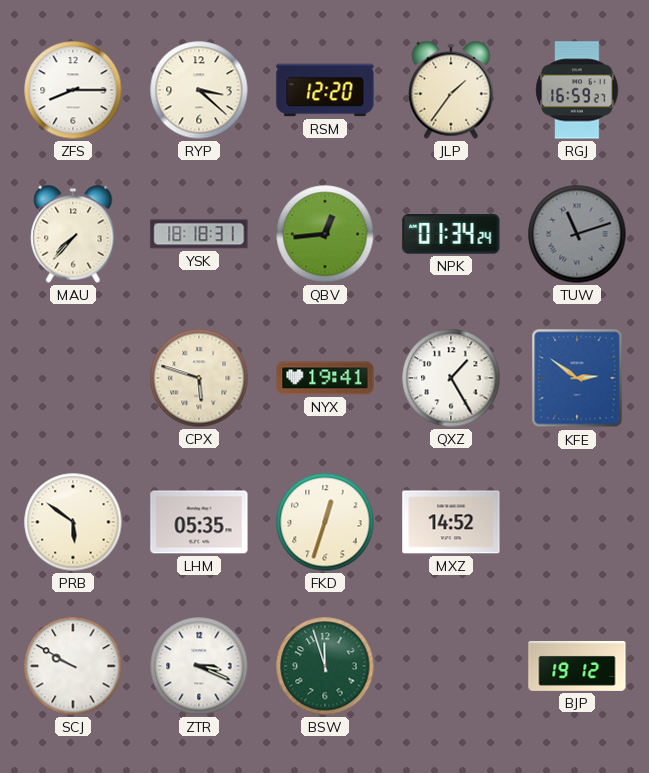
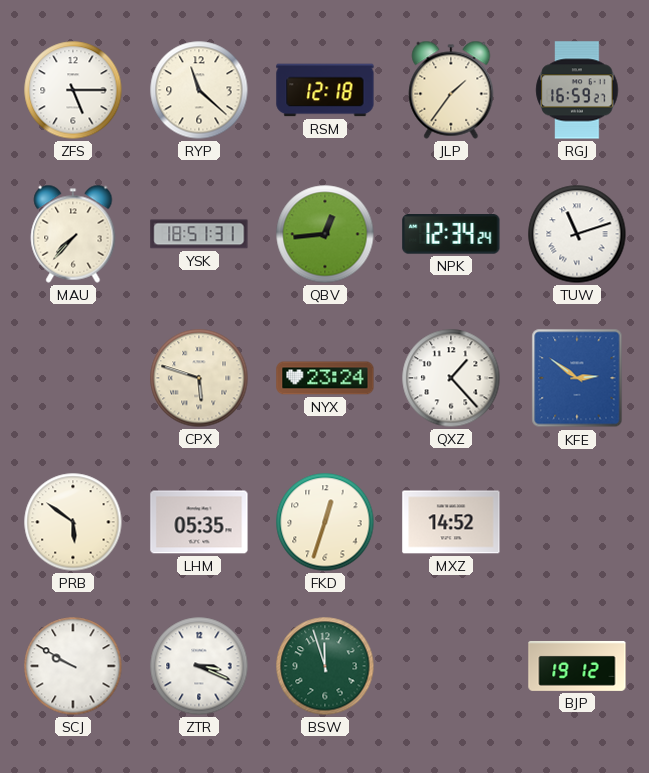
ZFS: 8:15 -> 5:15
RYP: 3:22 -> 11:22
RSM: 12:20 -> 12:18
YSK: 18:18 -> 18:51
NPK: 01:34 -> 12:34
TUW dial: grey -> white
NYX: 19:41 -> 23:24
QXZ: 1:25 -> 1:23
